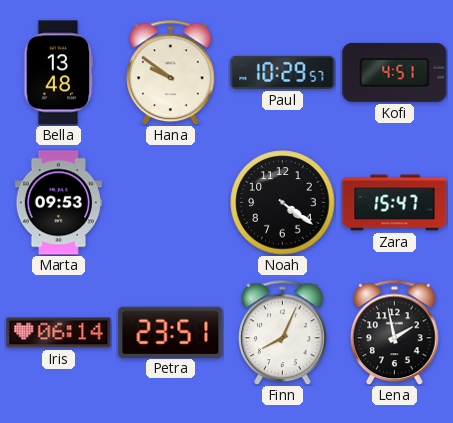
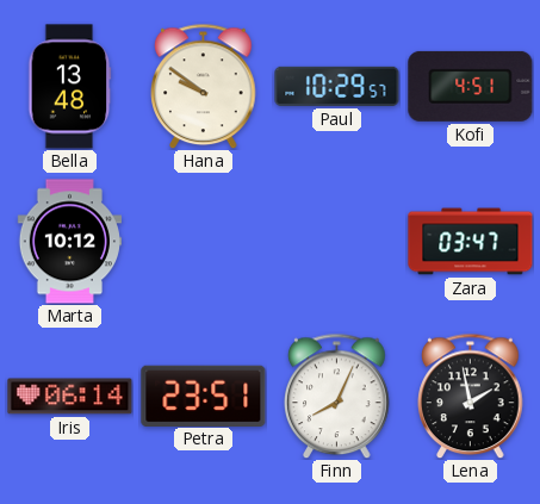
Marta: 09:53 -> 10:12
Noah: 4:21 -> none
Zara: 15:47 -> 03:47
